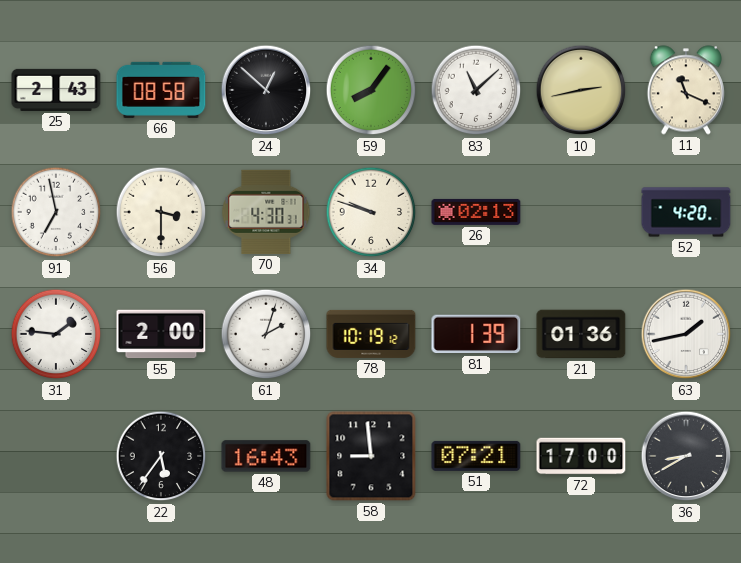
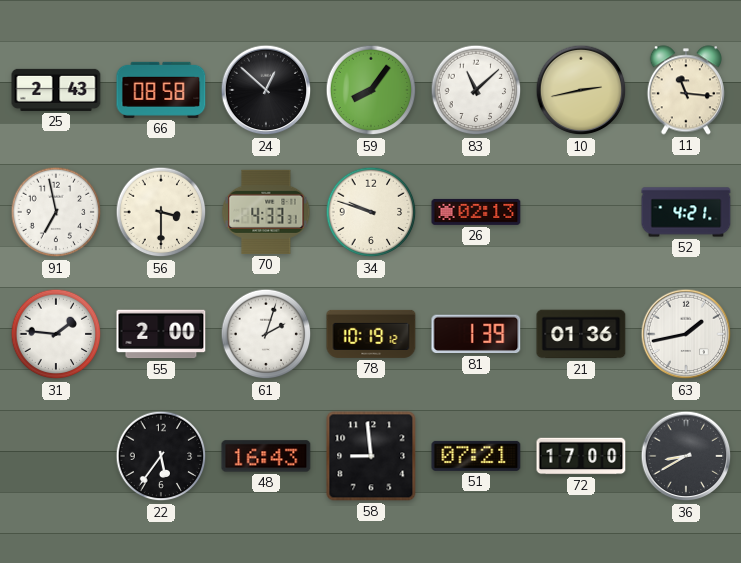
11: 11:19 -> 11:16
70: 4:30 -> 4:33
52: 4:20 -> 4:21
